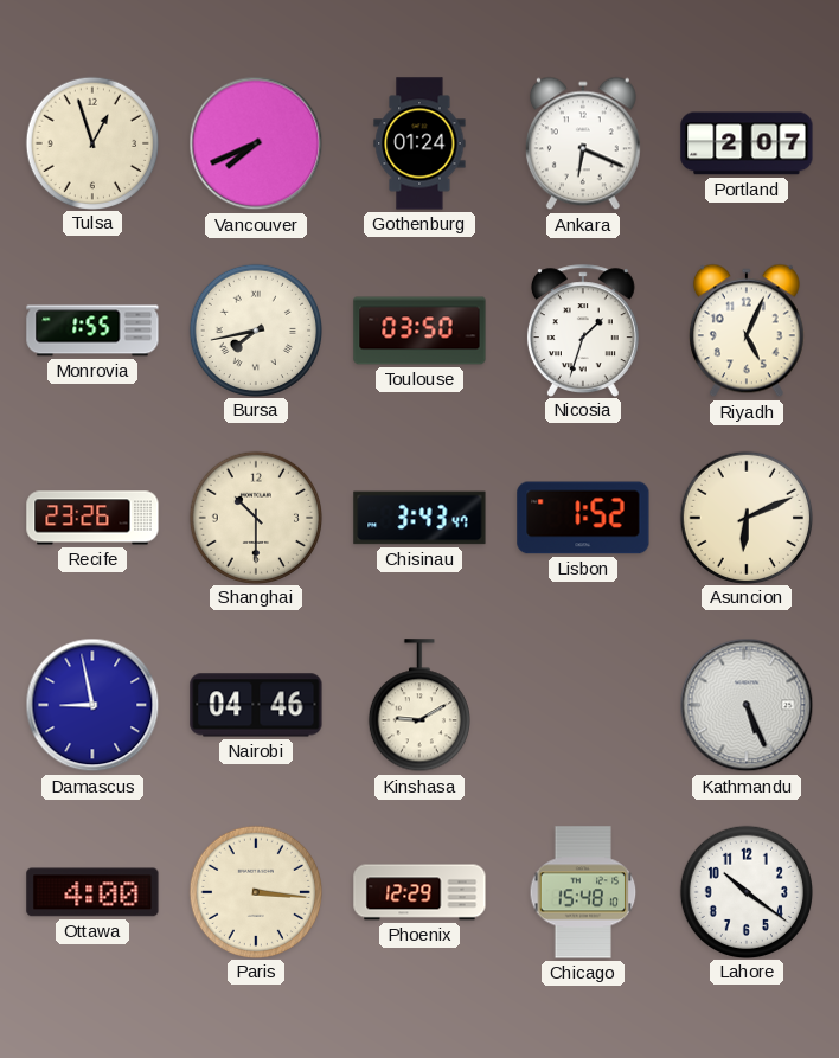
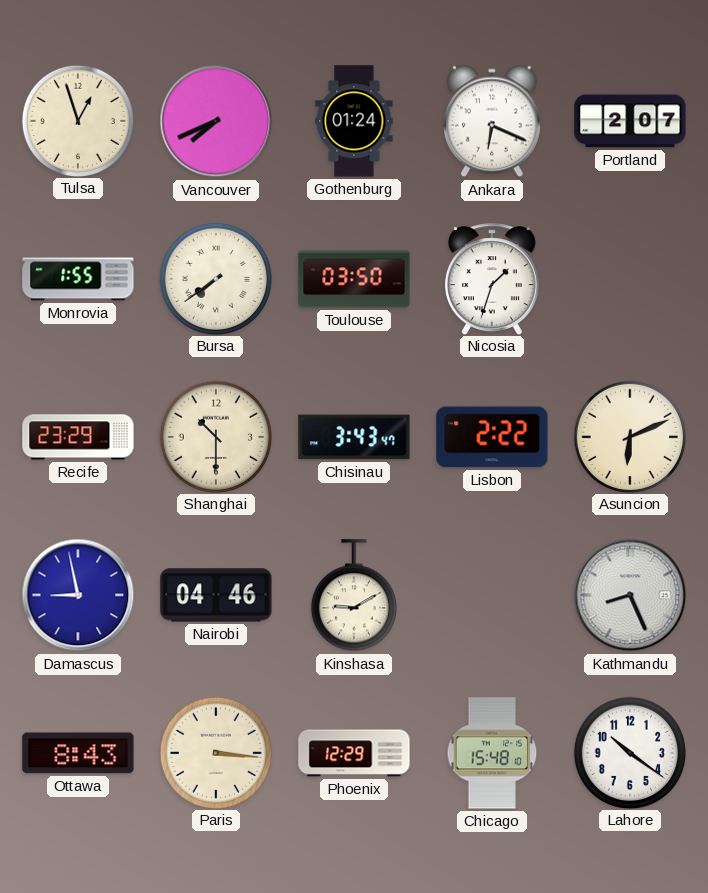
Bursa: 7:43 -> 7:39
Riyadh: 5:04 -> none
Recife: 23:26 -> 23:29
Lisbon: 1:52 -> 2:22
Kathmandu: 5:26 -> 8:26
Ottawa: 4:00 -> 8:43
